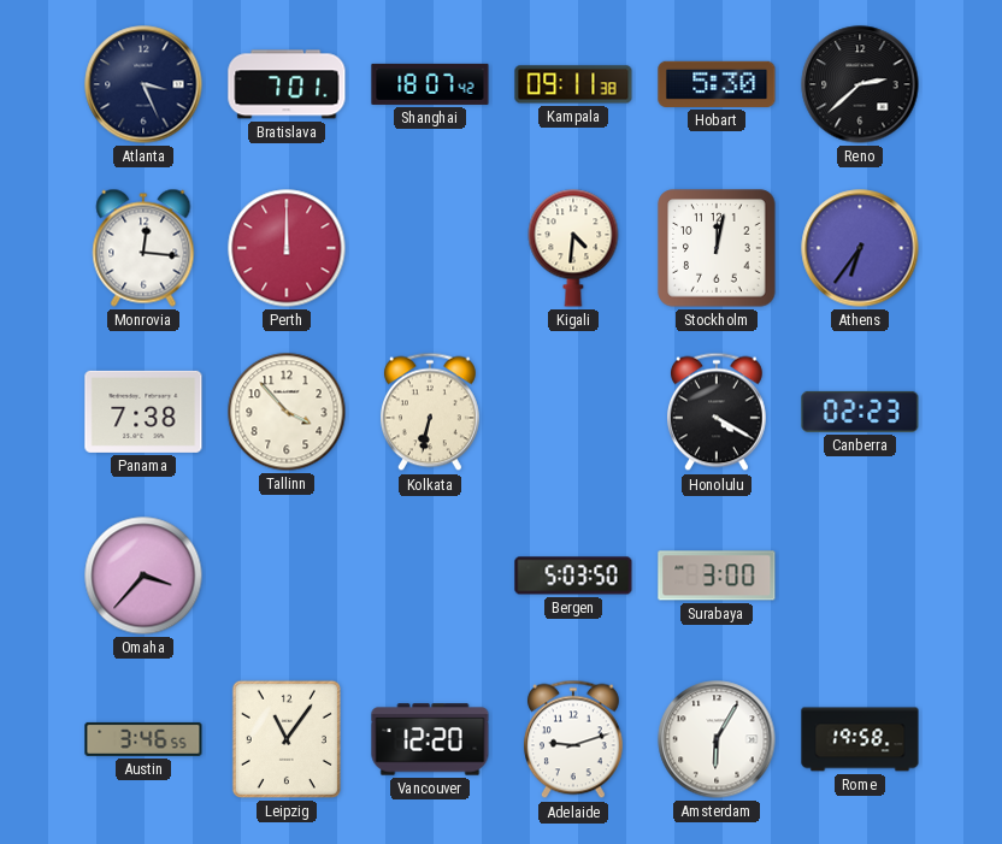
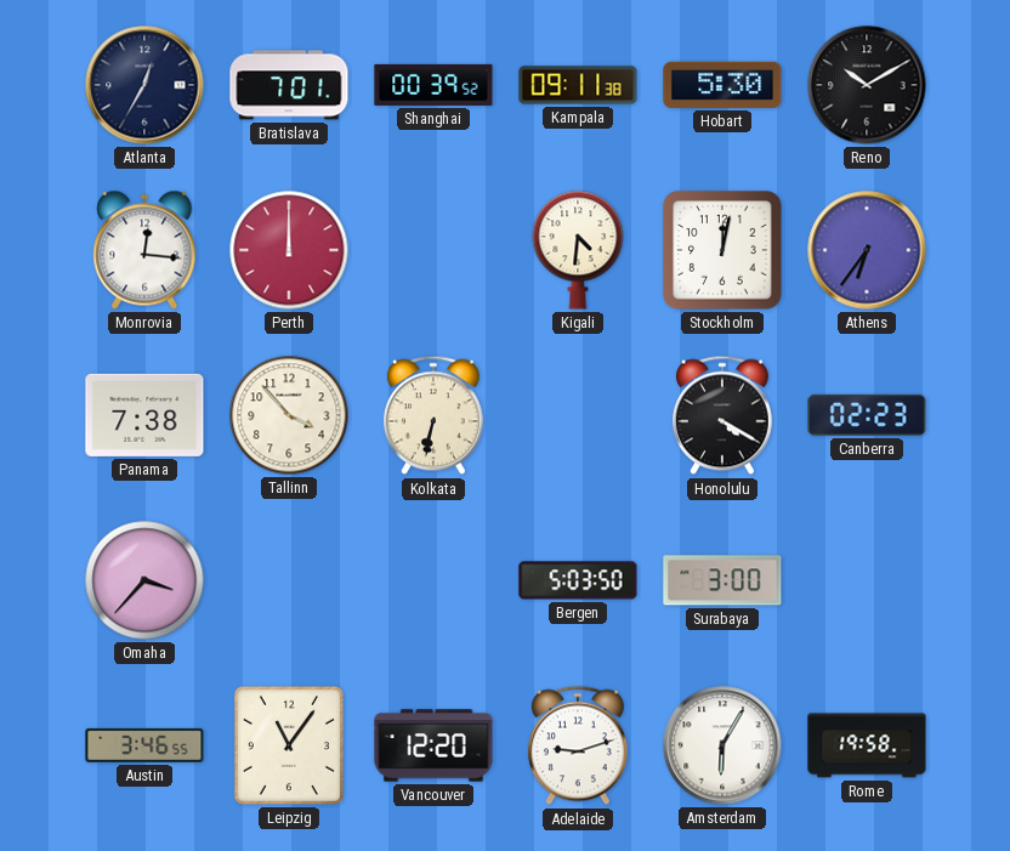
Atlanta: 3:26 -> 12:35
Shanghai: 18:07 -> 00:39
Reno: 2:38 -> 10:10
